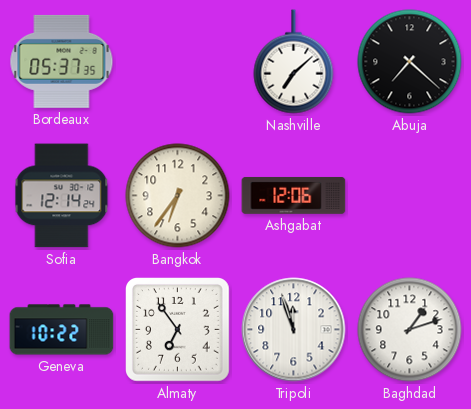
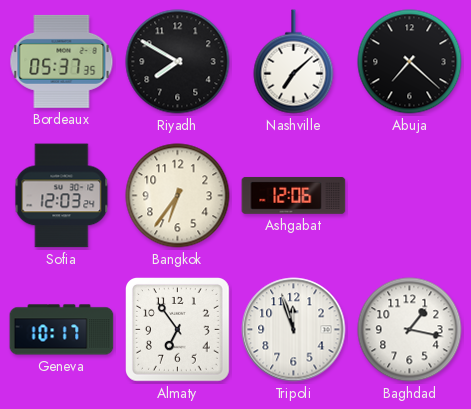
Riyadh: none -> 7:50
Sofia: 12:14 -> 12:03
Geneva: 10:22 -> 10:17
Baghdad: 1:12 -> 1:17
